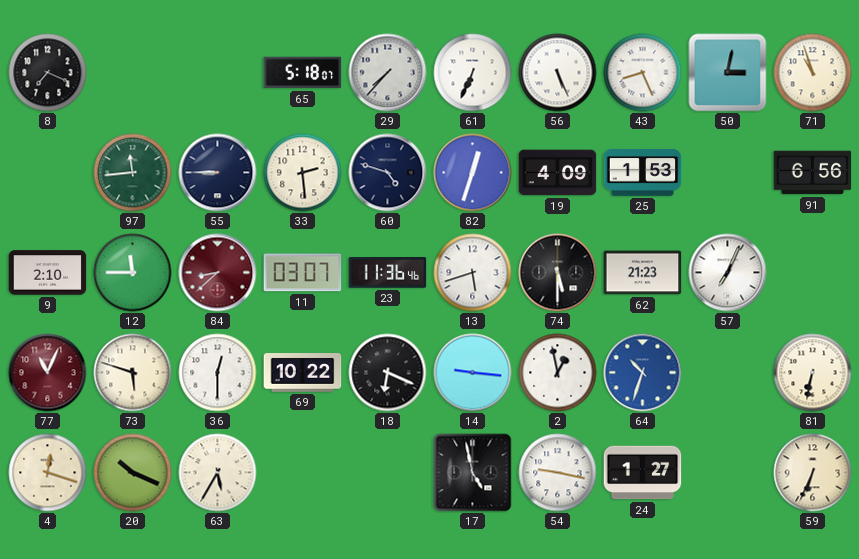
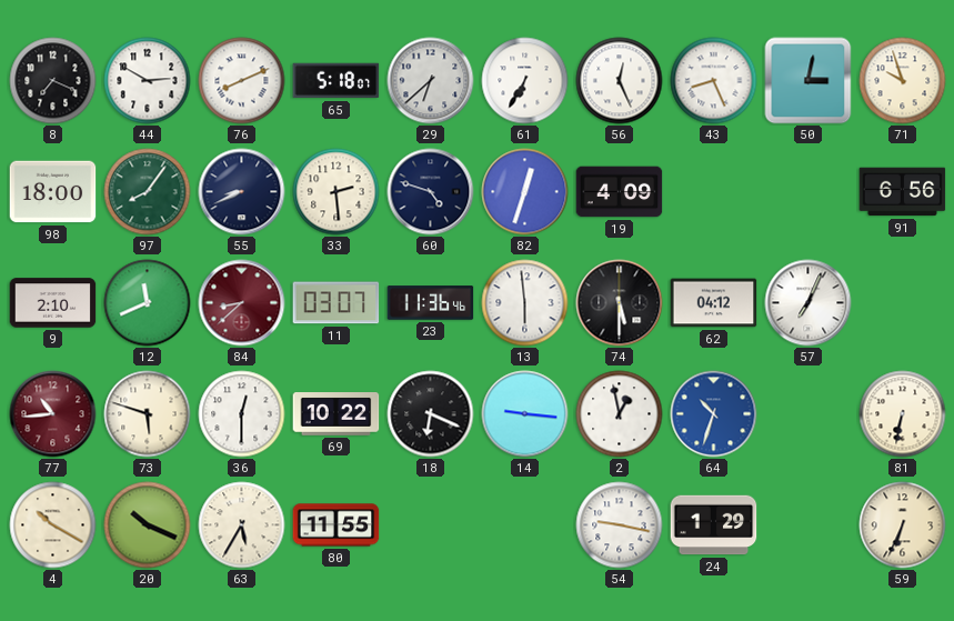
44: none -> 2:50
76: none -> 8:11
29: 7:37 -> 6:38
61: 6:34 -> 6:35
56: 5:26 -> 12:26
71: 10:57 -> 9:57
98: none -> 18:00
97: 11:44 -> 8:06
55: 8:45 -> 8:41
25: 1:53 -> none
12: 11:45 -> 11:41
13: 5:42 -> 5:59
62: 21:23 -> 04:12
77: 11:04 -> 10:44
4: 12:18 -> 10:20
80: none -> 11:55
17: 4:58 -> none
24: 1:27 -> 1:29
